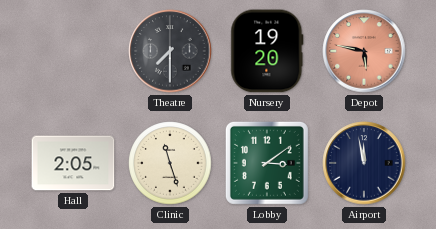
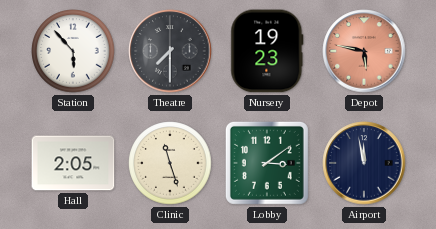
Station: none -> 5:53
Nursery: 19:20 -> 19:23
